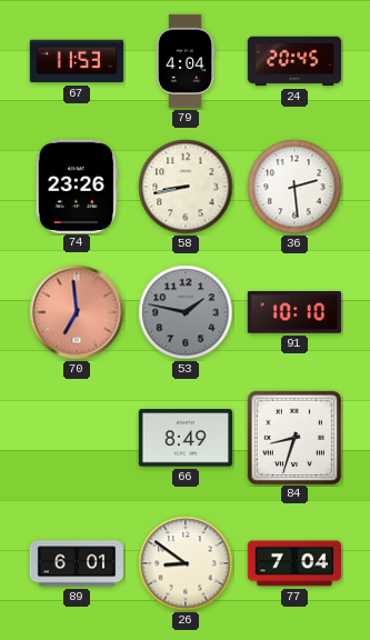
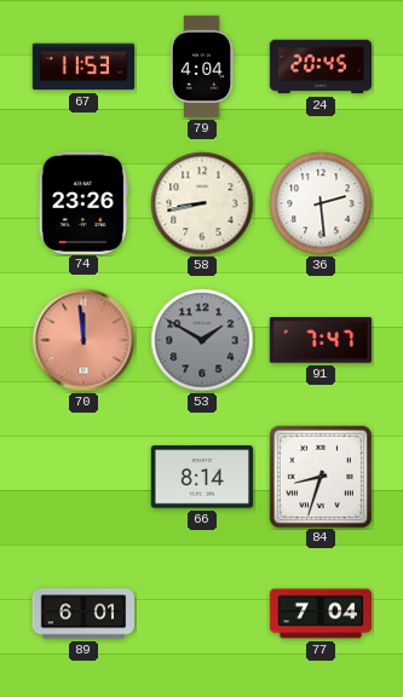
70: 6:59 -> 11:59
53: 1:47 -> 1:50
91: 10:10 -> 7:47
66: 8:49 -> 8:14
26: 8:51 -> none
